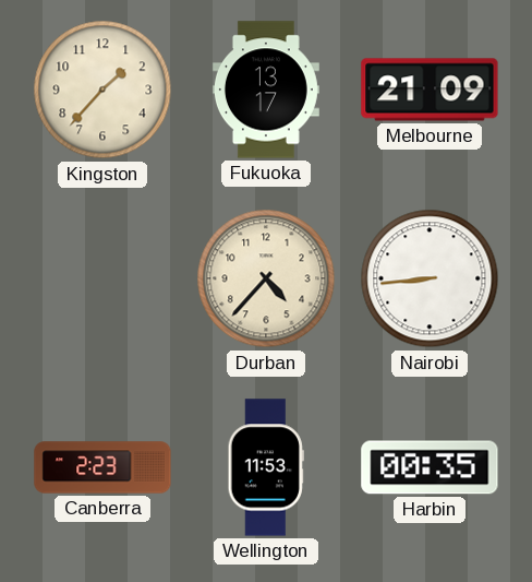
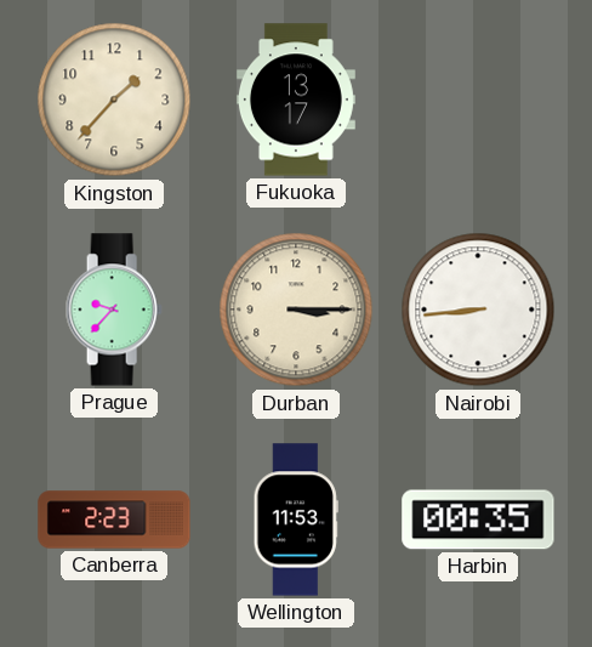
Melbourne: 21:09 -> none
Prague: none -> 9:37
Durban: 4:37 -> 3:15
